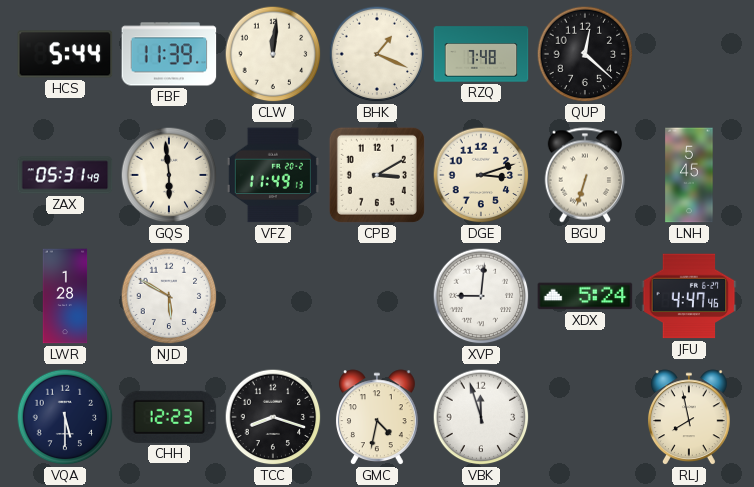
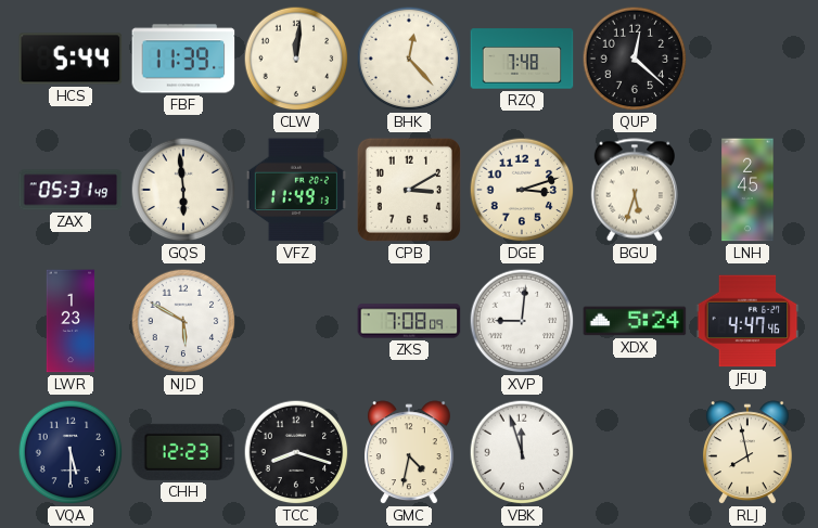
BHK: 1:19 -> 12:23
BGU: 6:33 -> 5:33
LNH: 5:45 -> 2:45
LWR: 1:28 -> 1:23
ZKS: none -> 7:08
